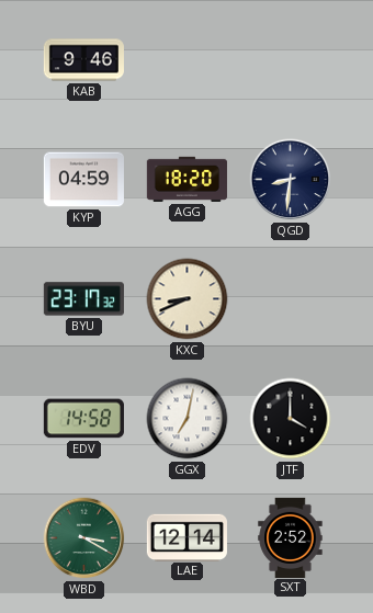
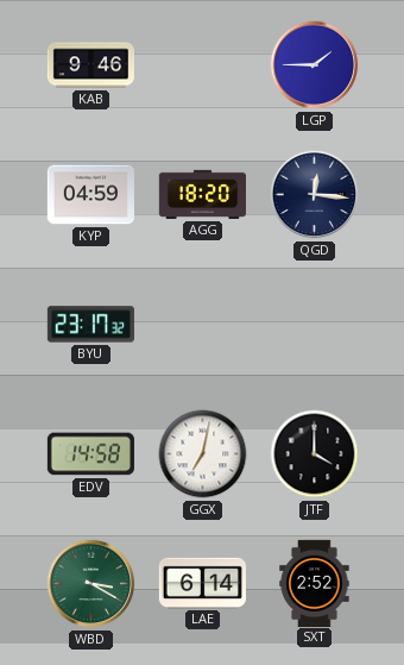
LGP: none -> 1:45
QGD: 8:31 -> 12:16
KXC: 8:41 -> none
LAE: 12:14 -> 6:14
